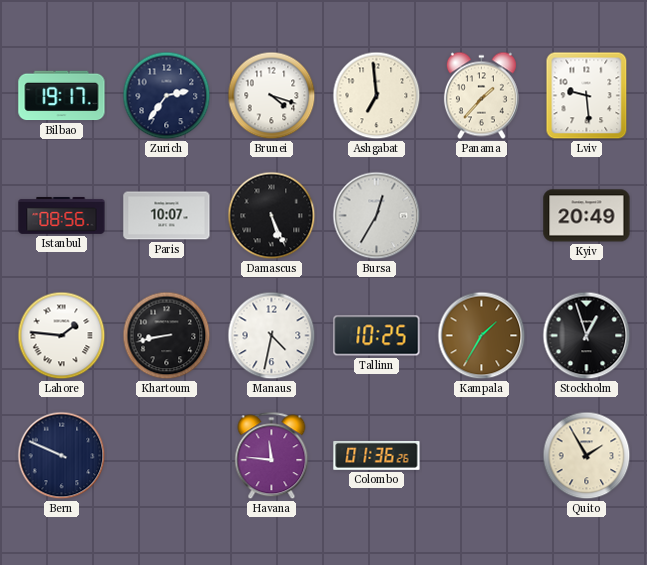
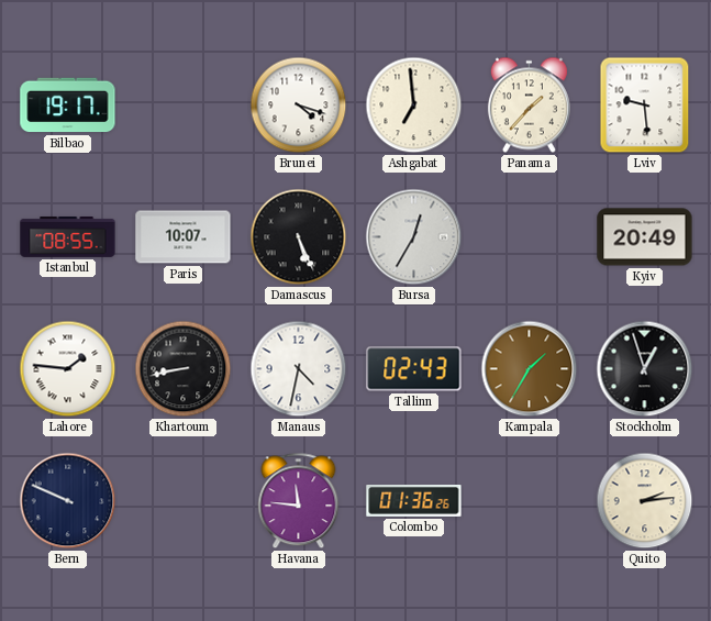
Zurich: 2:36 -> none
Istanbul: 08:56 -> 08:55
Tallinn: 10:25 -> 02:43
Quito: 1:55 -> 2:14
